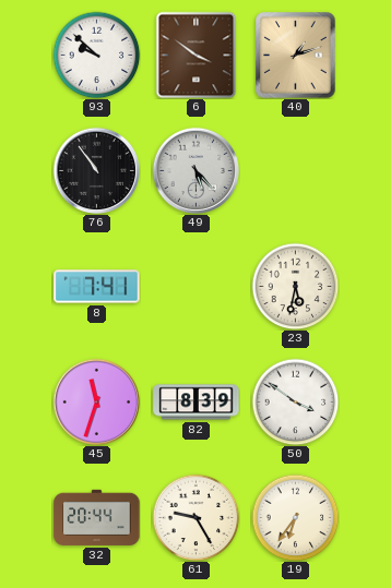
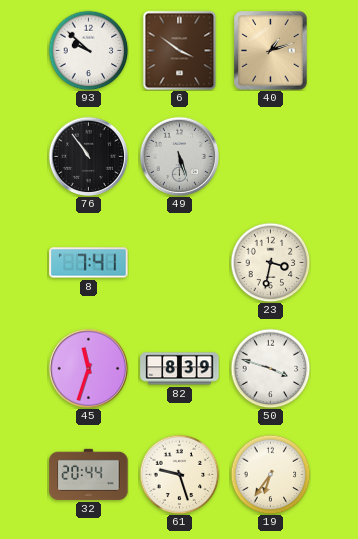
49: 5:23 -> 5:27
23: 5:32 -> 3:32
50: 3:51 -> 3:48
61: 9:25 -> 9:27
